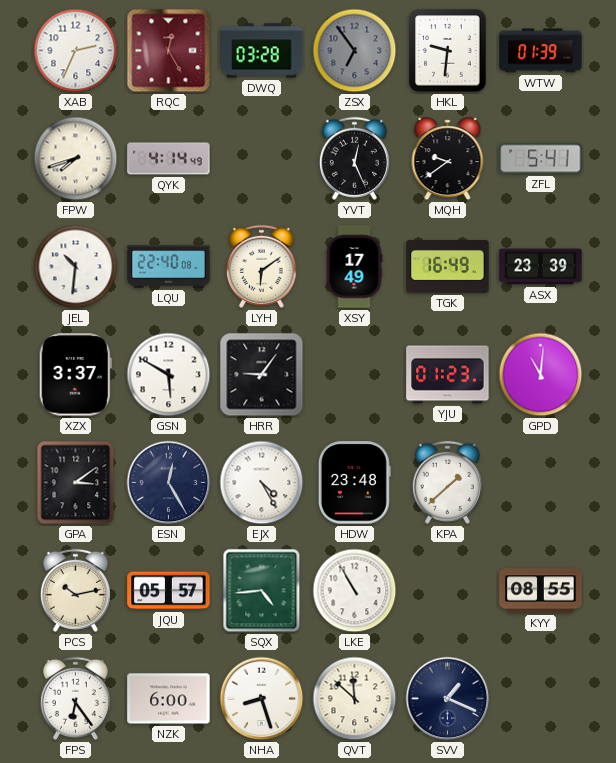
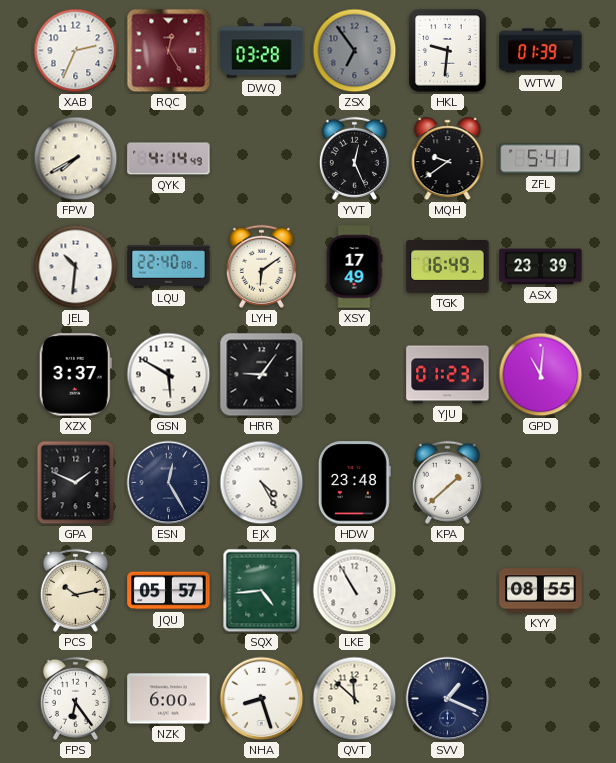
FPW: 7:42 -> 7:40
GPA: 3:09 -> 1:49
